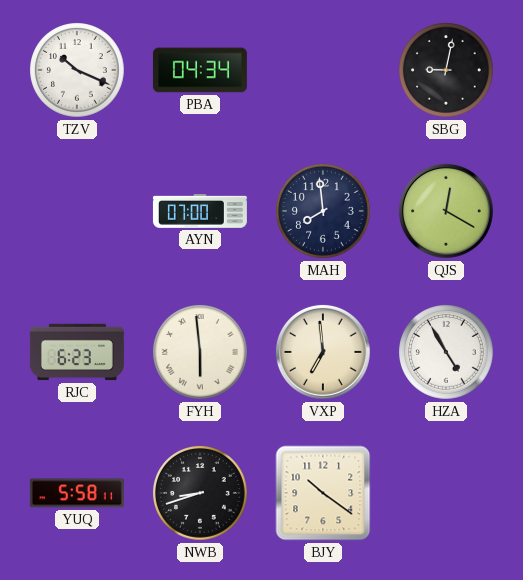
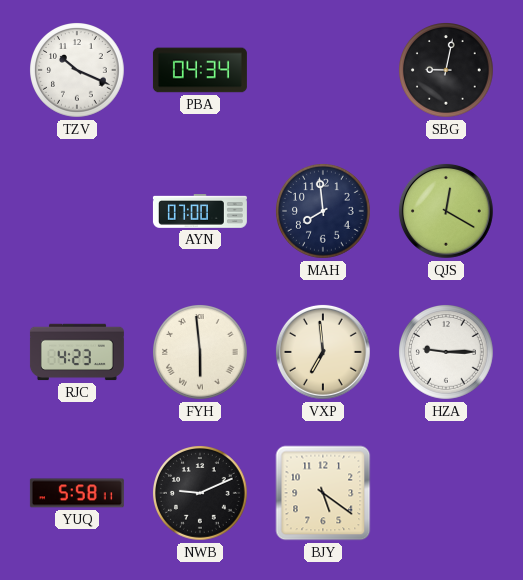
RJC: 6:23 -> 4:23
HZA: 4:55 -> 9:15
NWB: 8:42 -> 9:11
BJY: 10:21 -> 5:21
